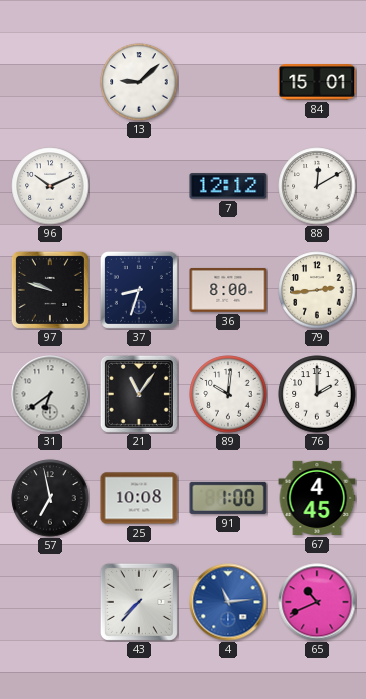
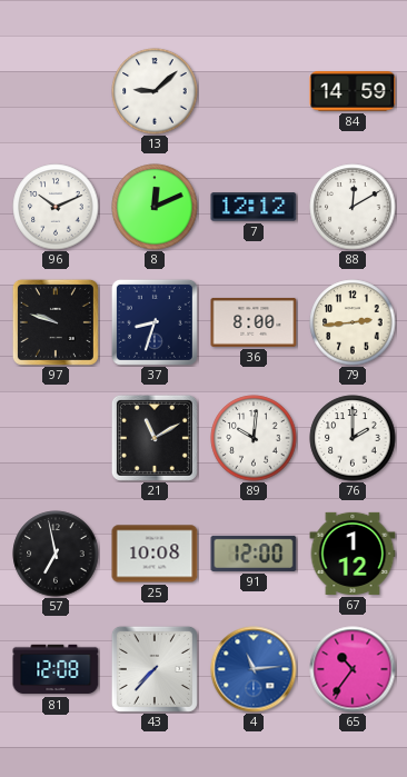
84: 15:01 -> 14:59
8: none -> 12:11
31: 6:39 -> none
21: 11:06 -> 11:10
91: 1:00 -> 12:00
67: 4:45 -> 1:12
81: none -> 12:08
65: 10:41 -> 10:36
